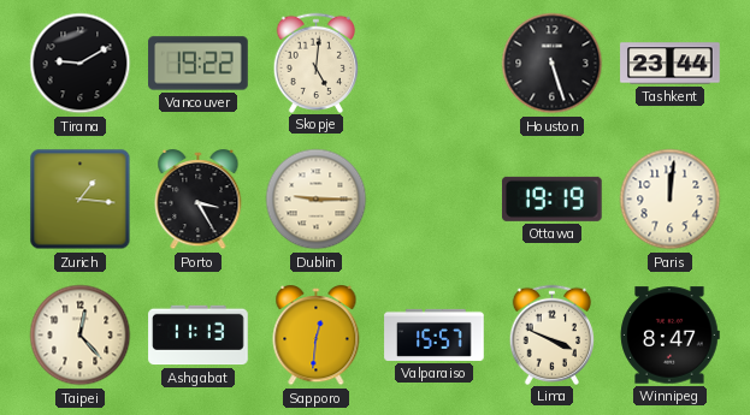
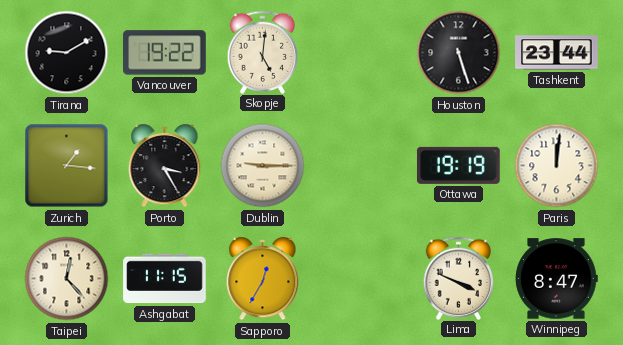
Ashgabat: 11:13 -> 11:15
Sapporo: 12:31 -> 12:35
Valparaiso: 15:57 -> none
